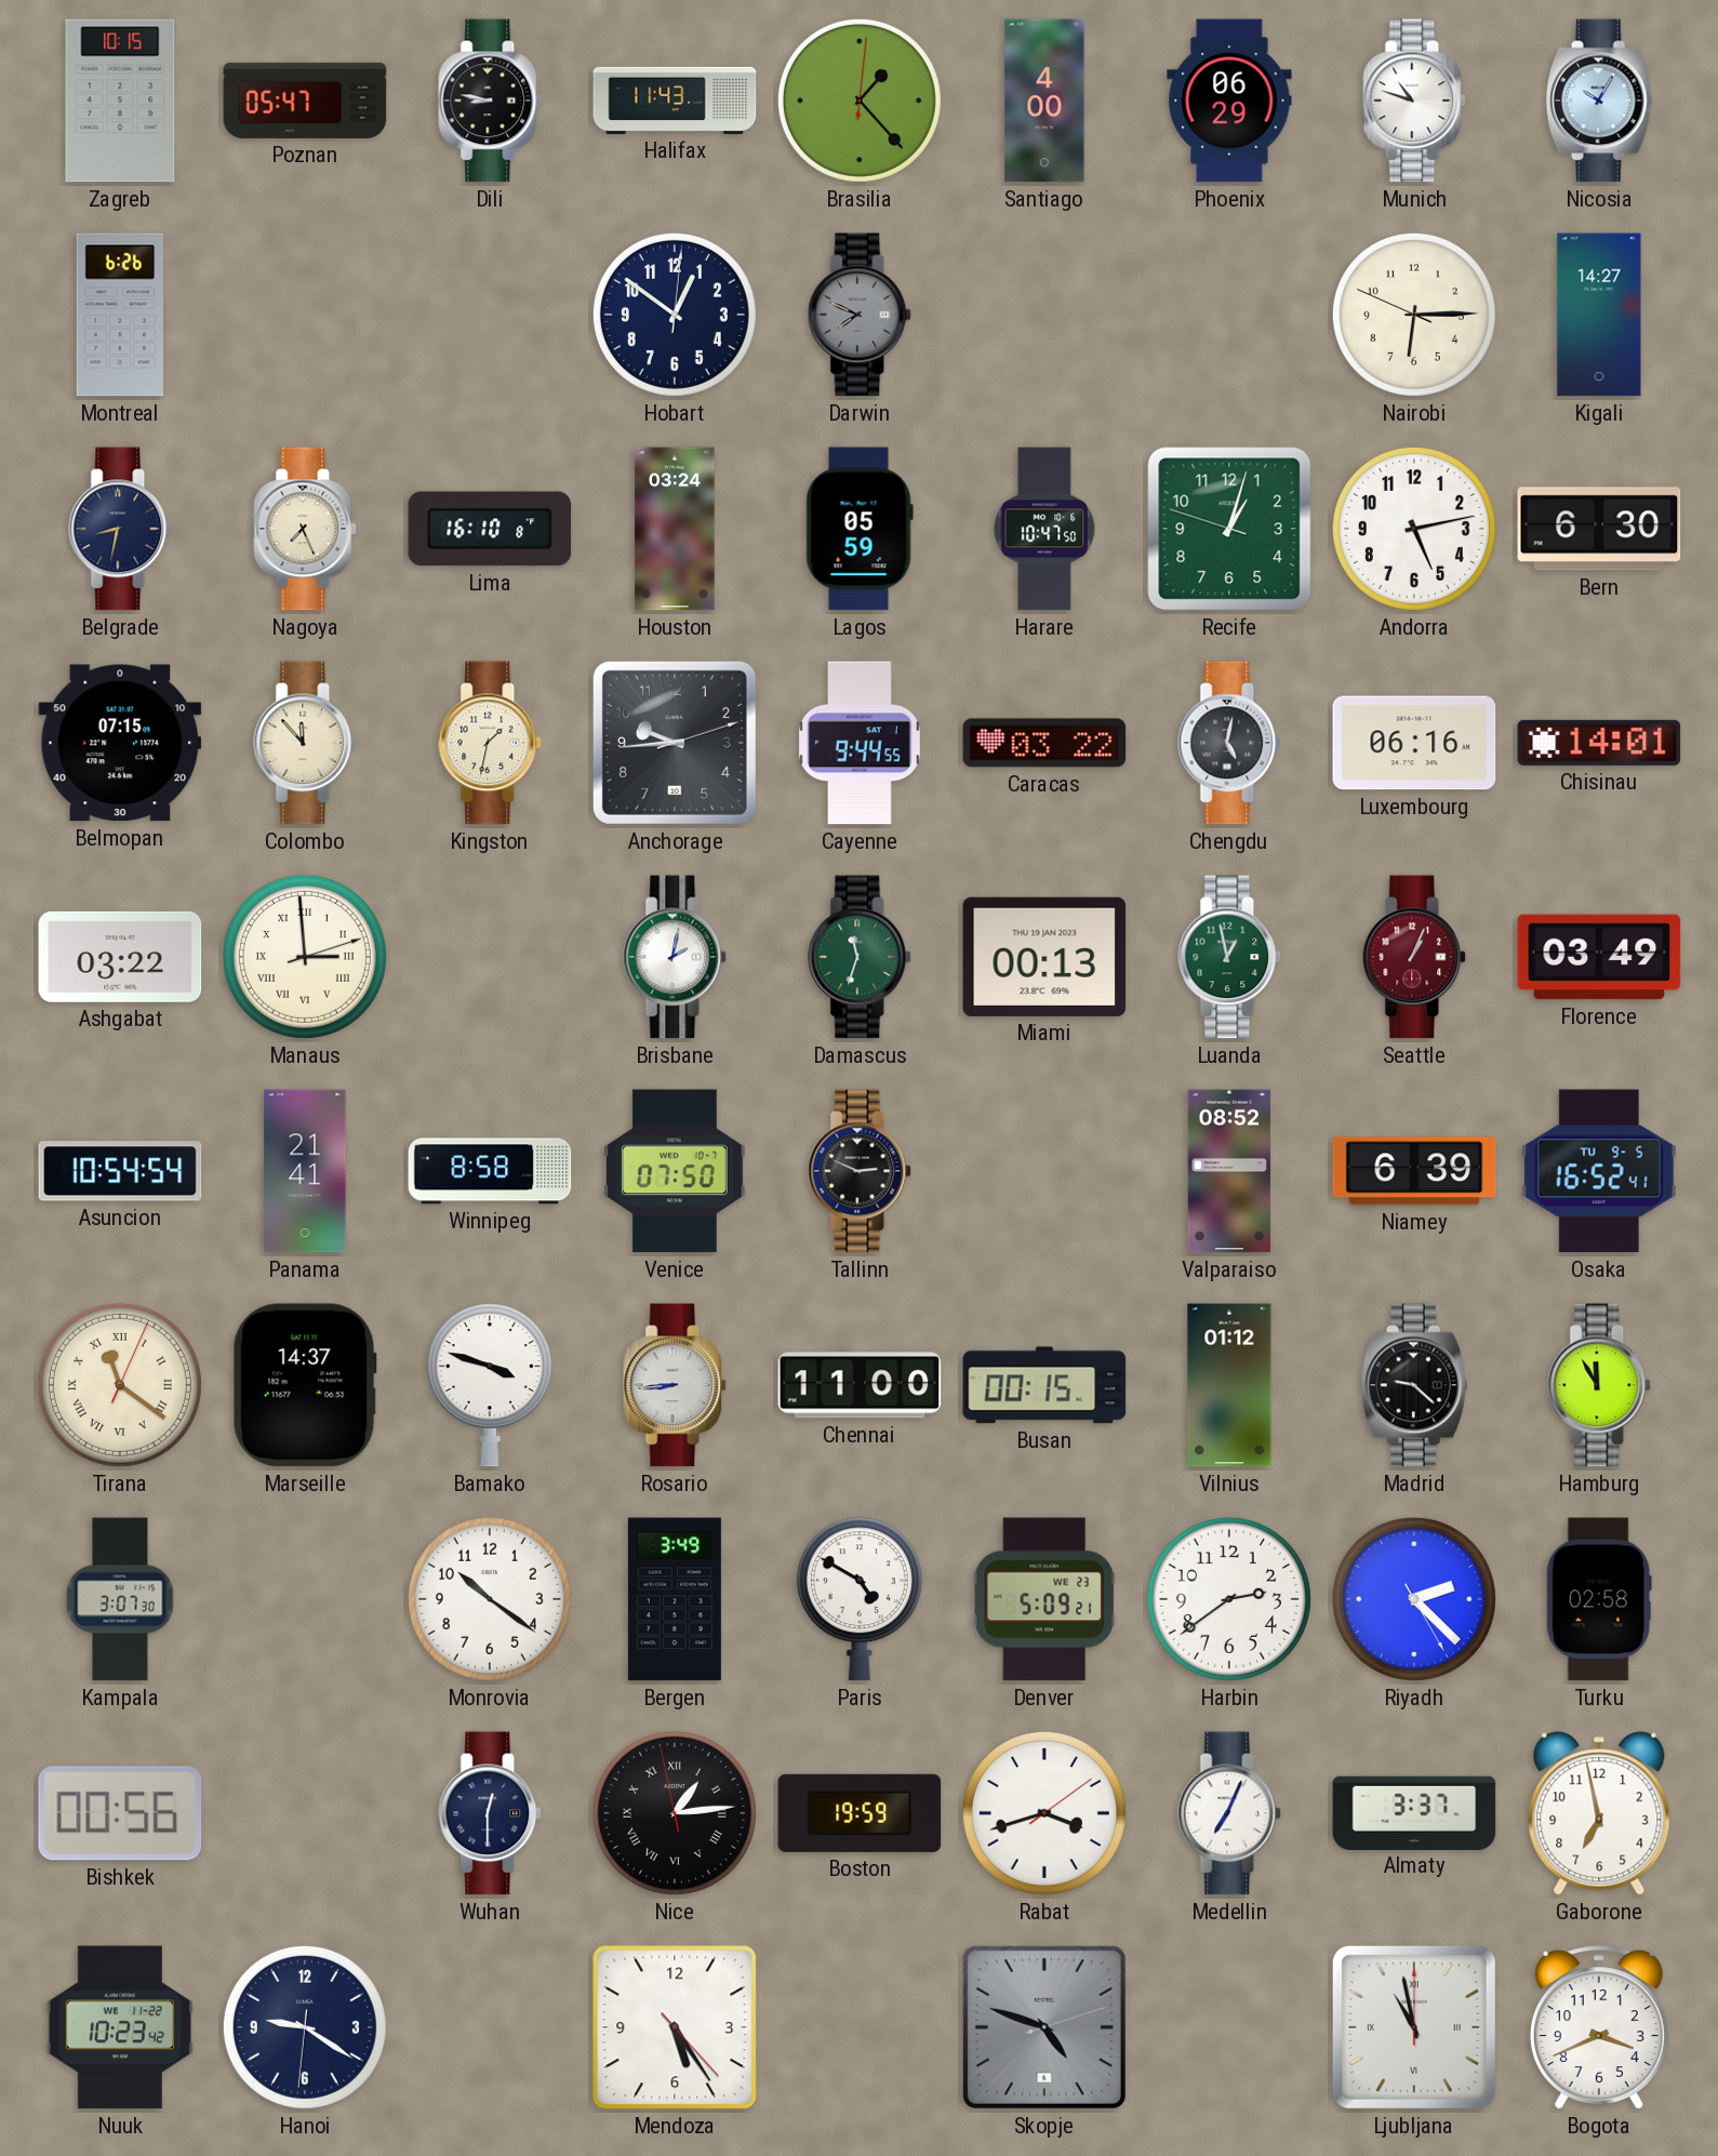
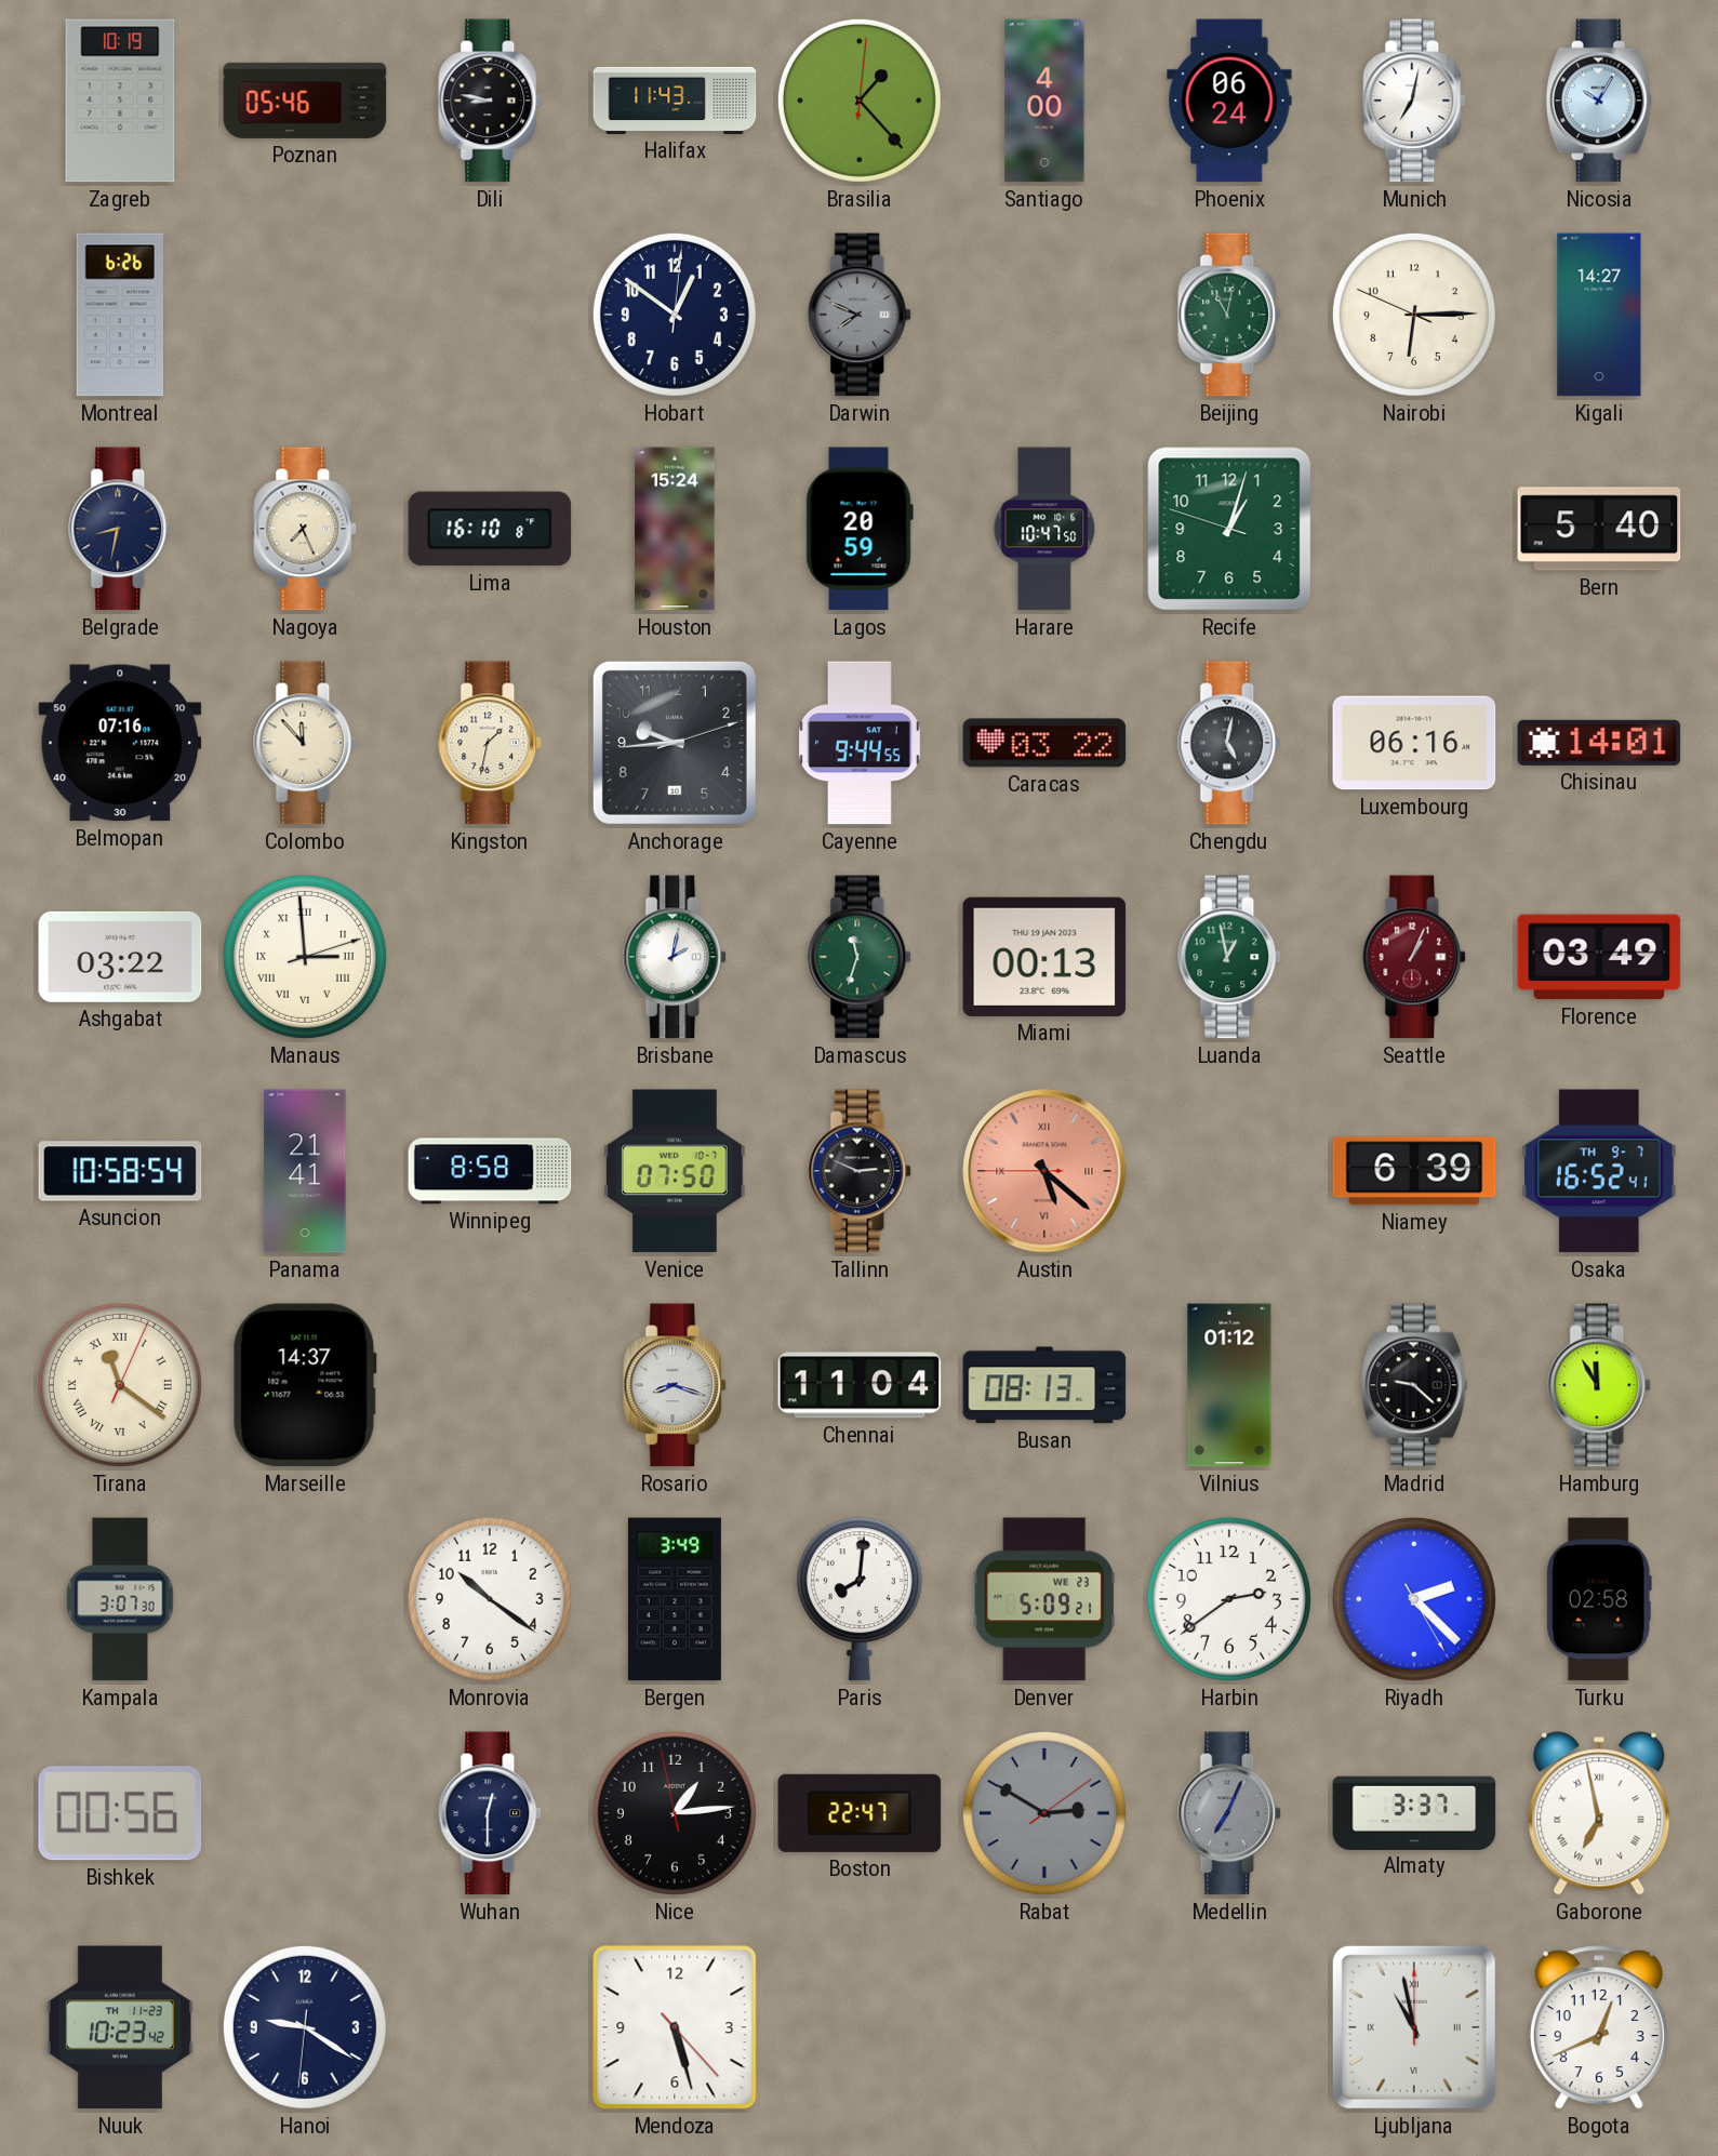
Zagreb: 10:15 -> 10:19
Poznan: 05:47 -> 05:46
Phoenix: 06:29 -> 06:24
Munich: 10:48 -> 7:02
Beijing: none -> 11:02
Houston: 03:24 -> 15:24
Lagos: 05:59 -> 20:59
Andorra: 5:13 -> none
Bern: 6:30 -> 5:40
Belmopan: 07:15 -> 07:16
Asuncion: 10:54 -> 10:58
Austin: none -> 5:21
Valparaiso: 08:52 -> none
Osaka date: TU 9-5 -> TH 9-7
Bamako: 3:48 -> none
Rosario: 8:44 -> 8:18
Chennai: 11:00 -> 11:04
Busan: 00:15 -> 08:13
Paris: 4:50 -> 8:01
Nice numerals: Roman -> Arabic
Boston: 19:59 -> 22:47
Rabat: 3:42 -> 2:50
Rabat dial: white -> grey
Medellin dial: white -> grey
Gaborone numerals: Arabic -> Roman
Nuuk date: WE 11-22 -> TH 11-23
Mendoza: 5:24 -> 5:27
Skopje: 4:48 -> none
Bogota: 3:41 -> 12:41
